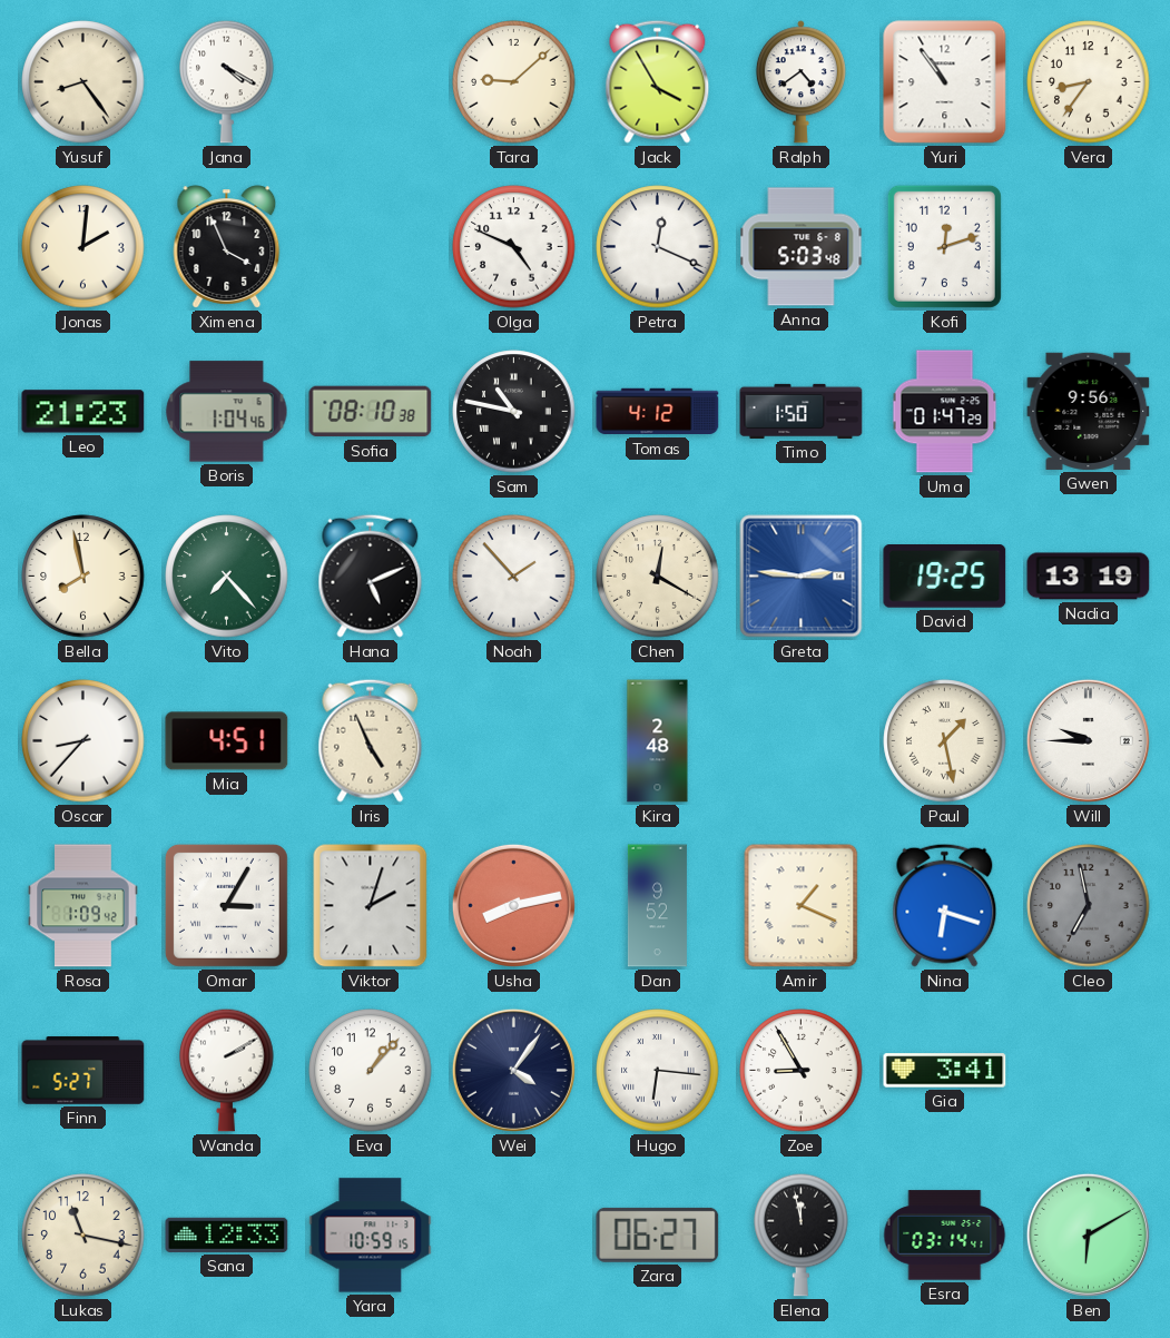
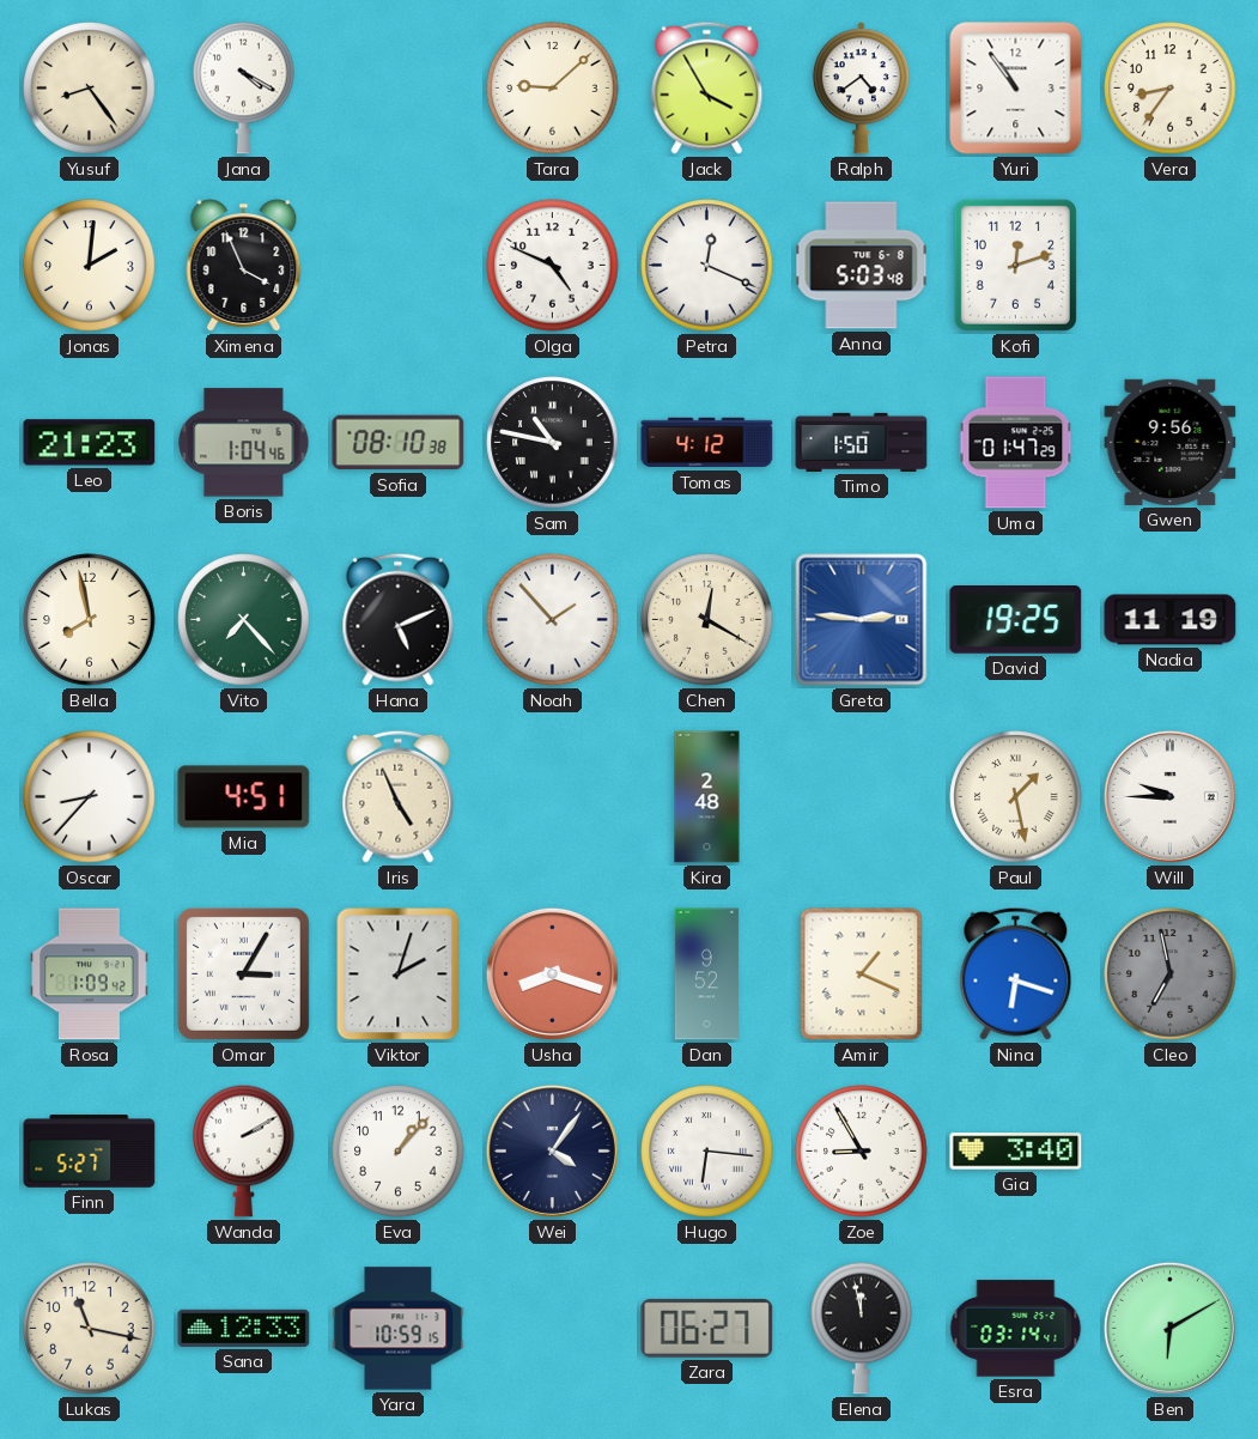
Nadia: 13:19 -> 11:19
Usha: 8:13 -> 8:18
Gia: 3:41 -> 3:40
